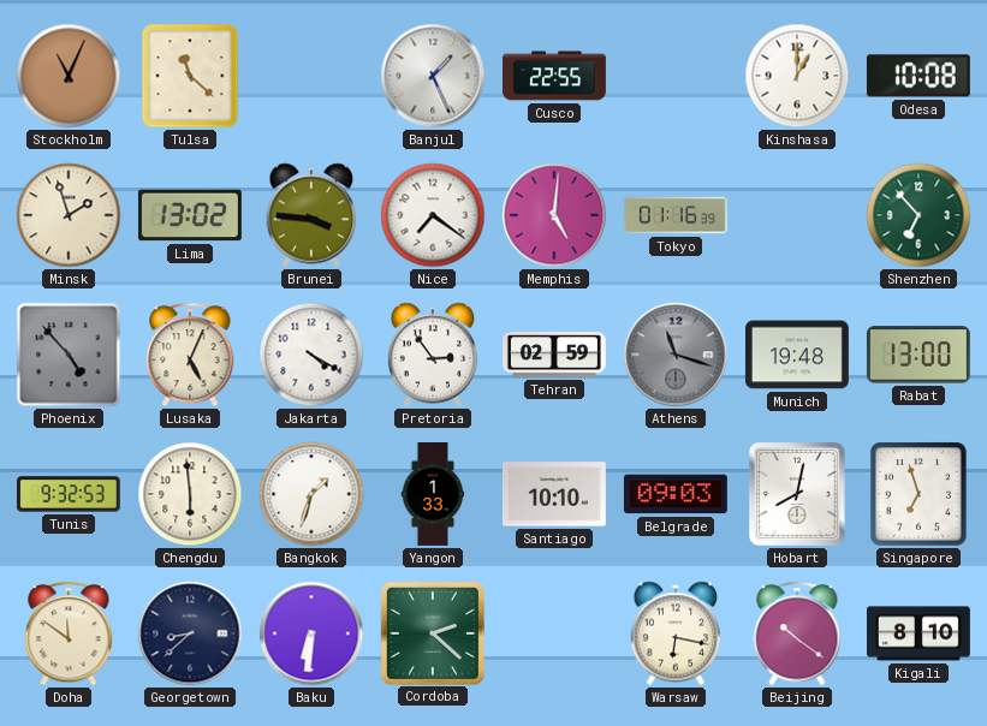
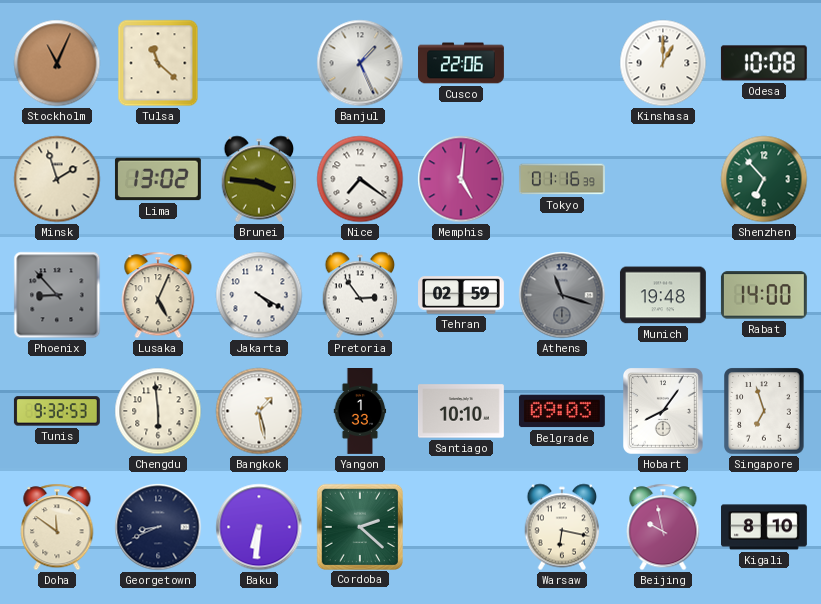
Cusco: 22:55 -> 22:06
Phoenix: 4:53 -> 8:53
Rabat: 13:00 -> 14:00
Bangkok: 1:33 -> 1:28
Hobart: 8:02 -> 8:06
Georgetown: 8:38 -> 8:41
Beijing: 10:21 -> 9:58
